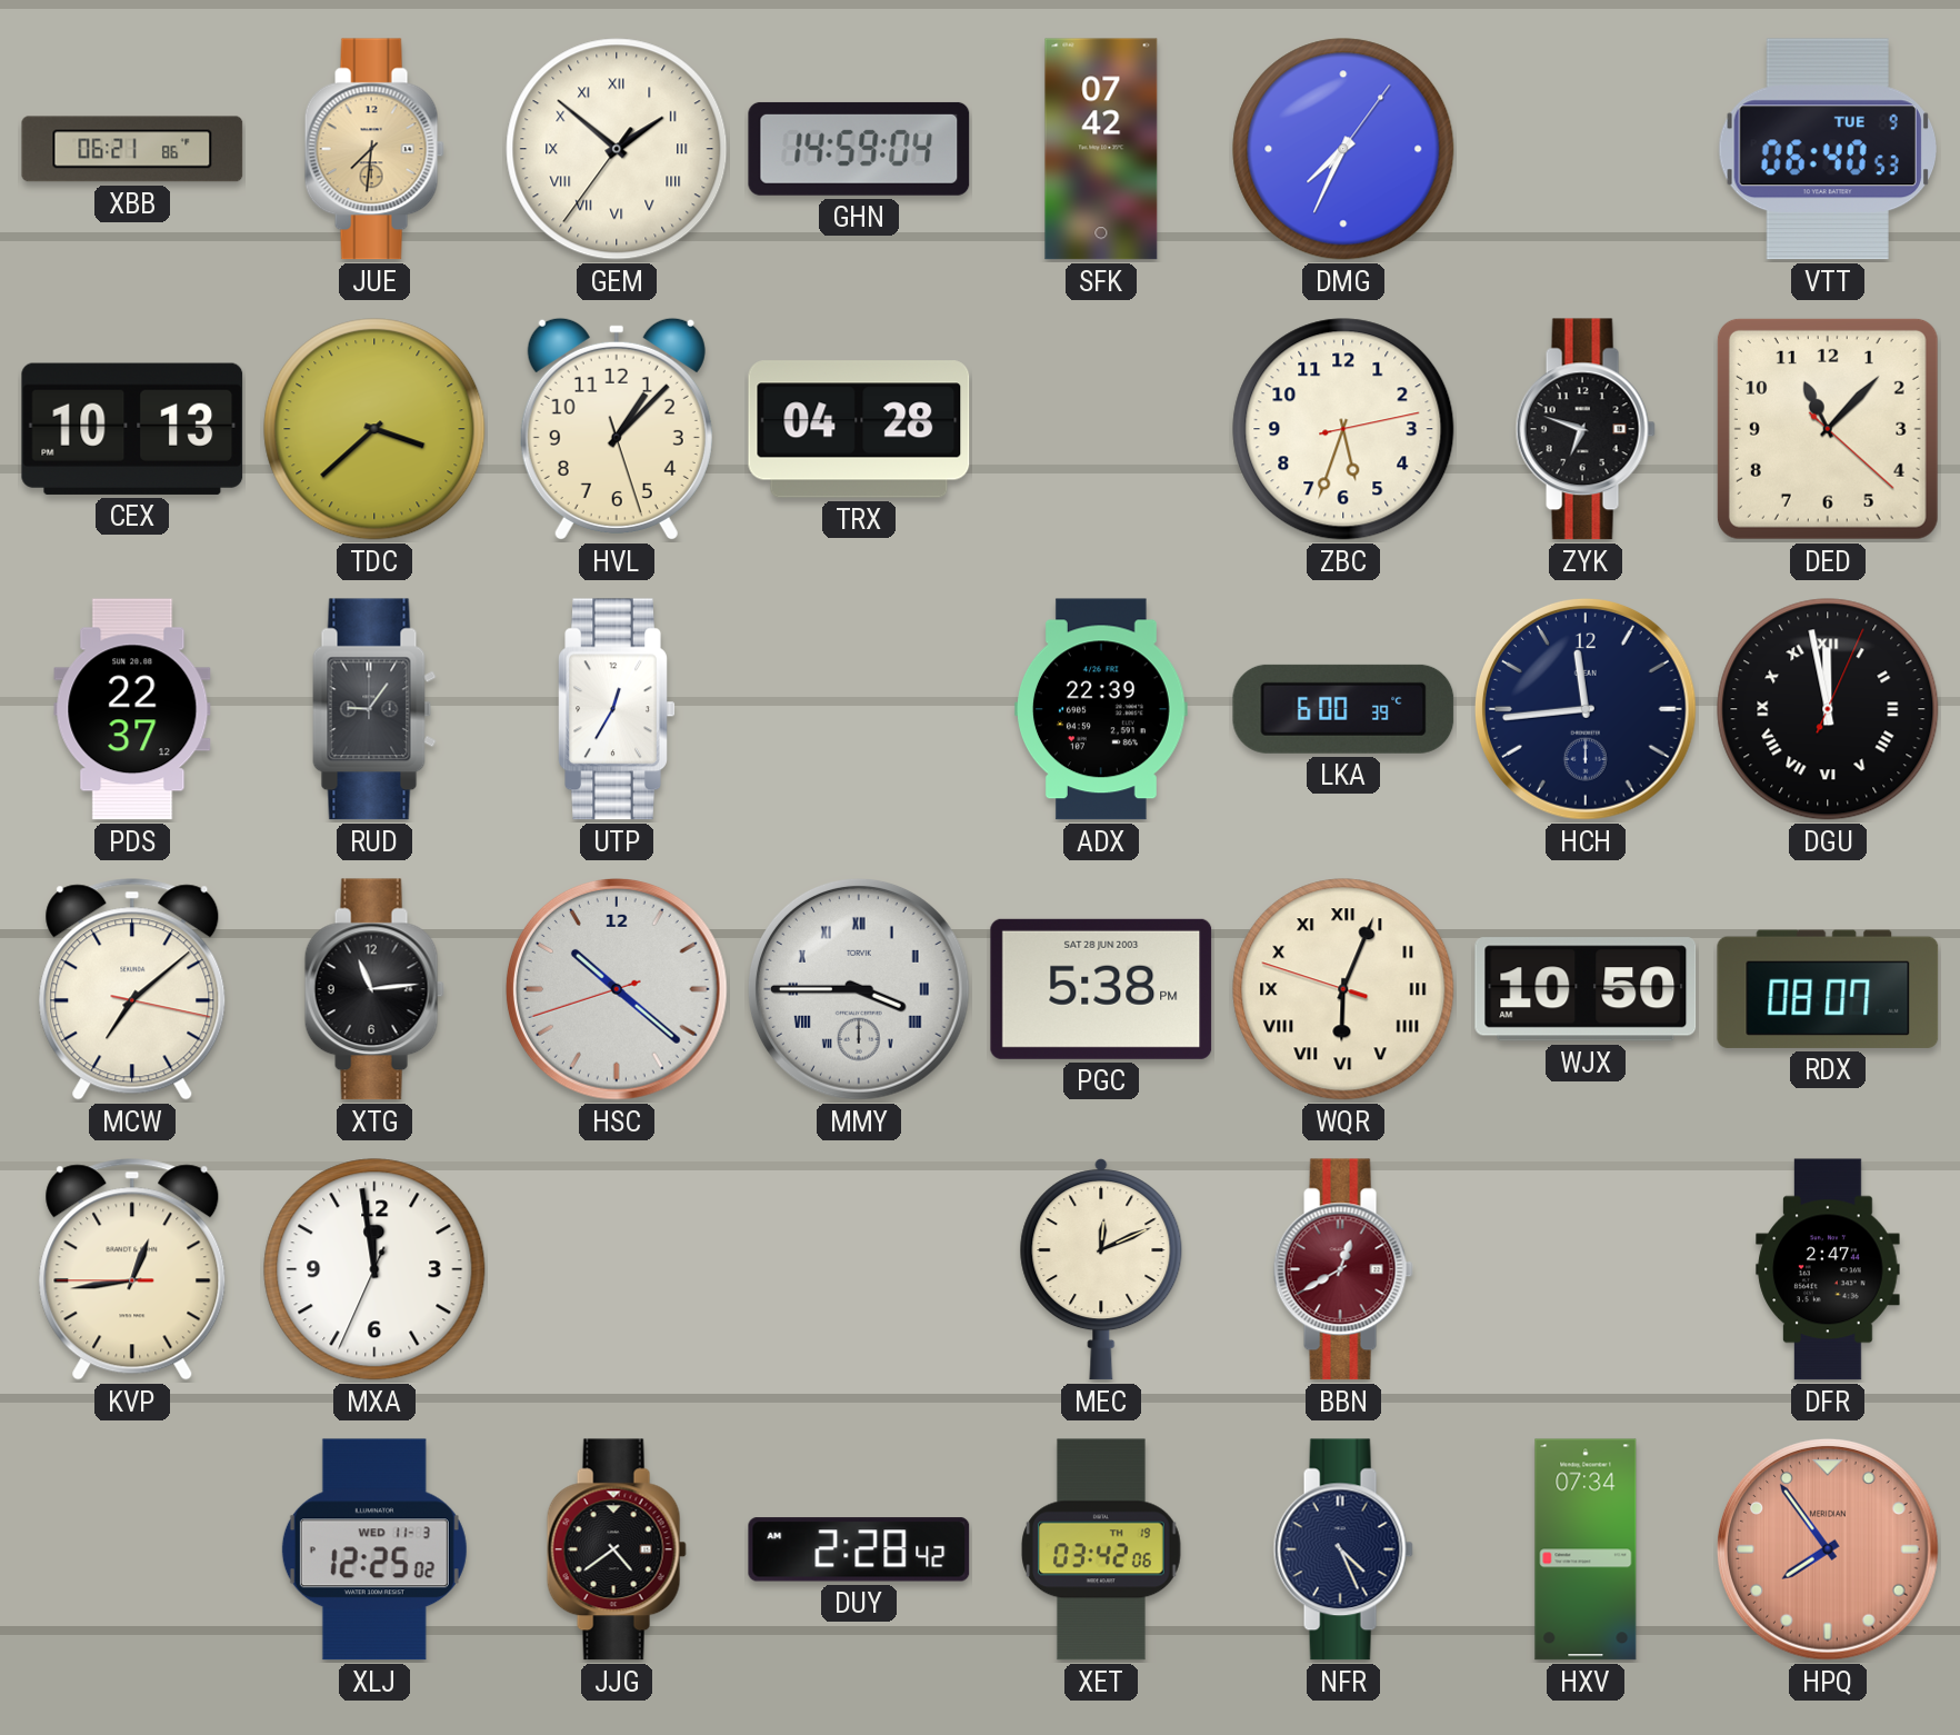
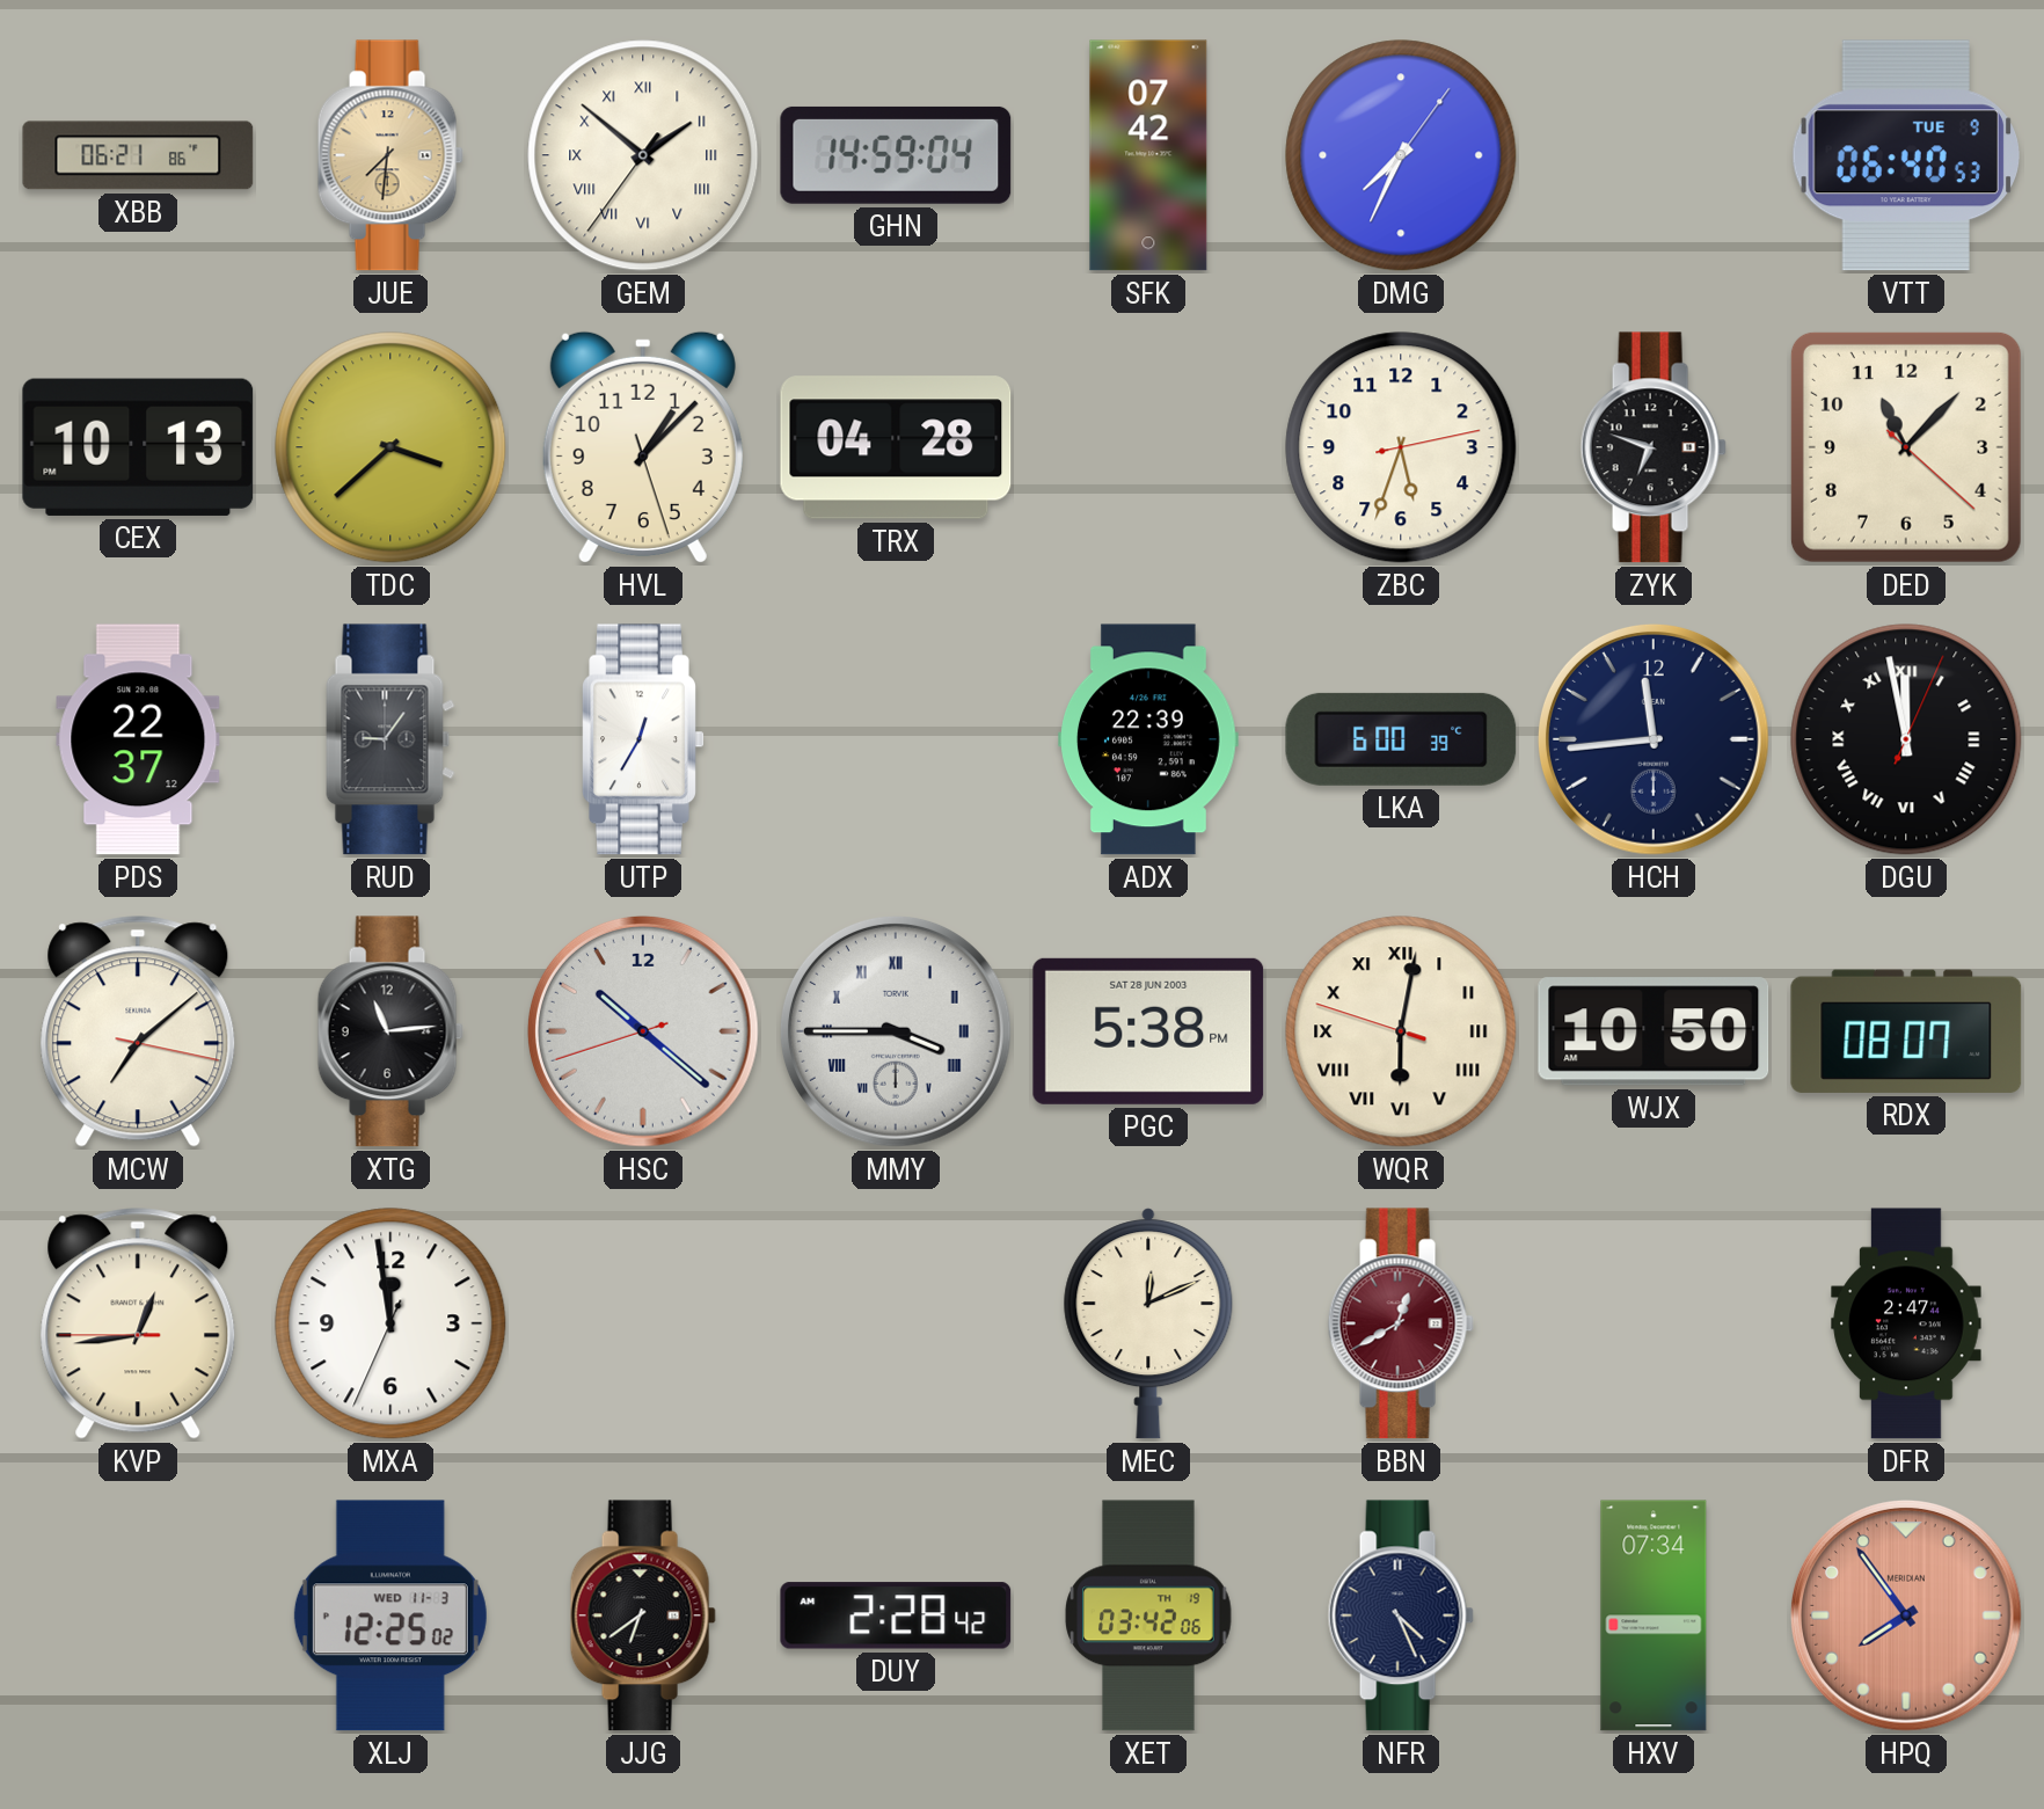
WQR: 6:03 -> 6:01
JJG: 4:39 -> 6:39
